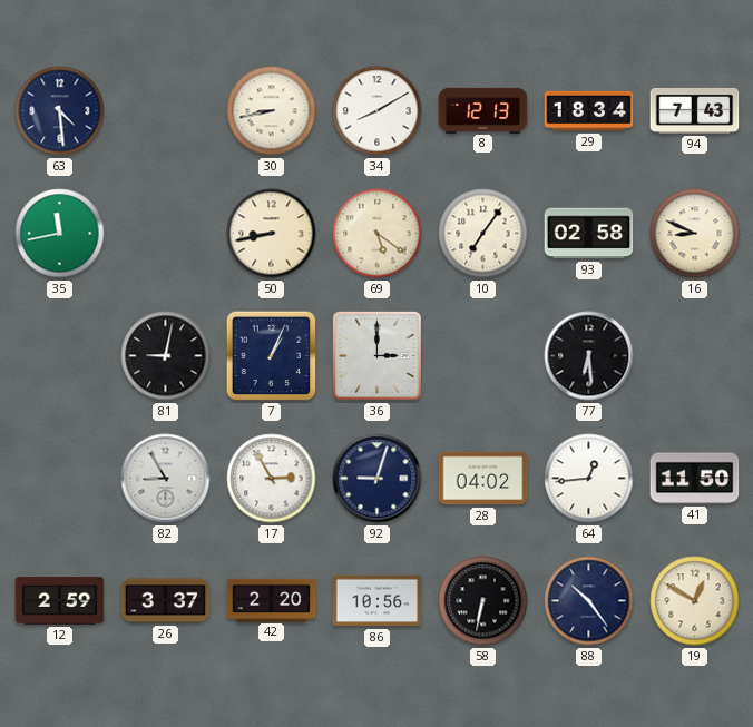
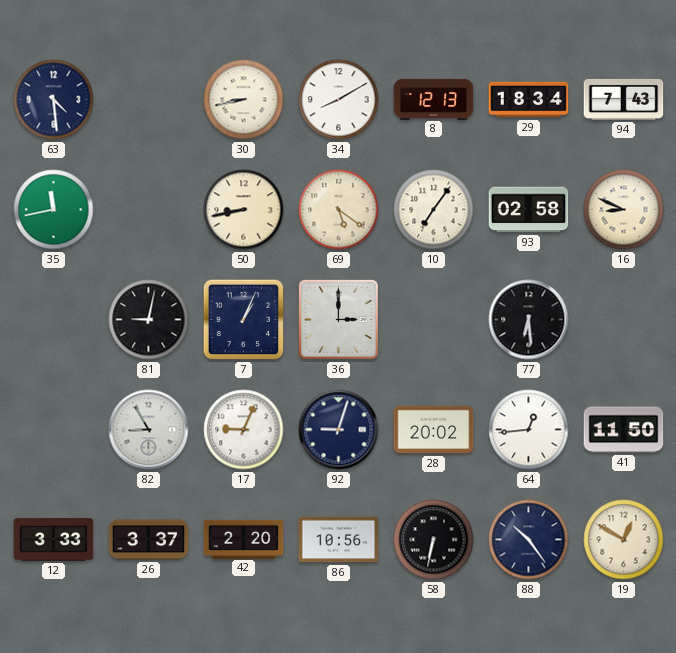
17: 2:55 -> 9:04
28: 04:02 -> 20:02
12: 2:59 -> 3:33
